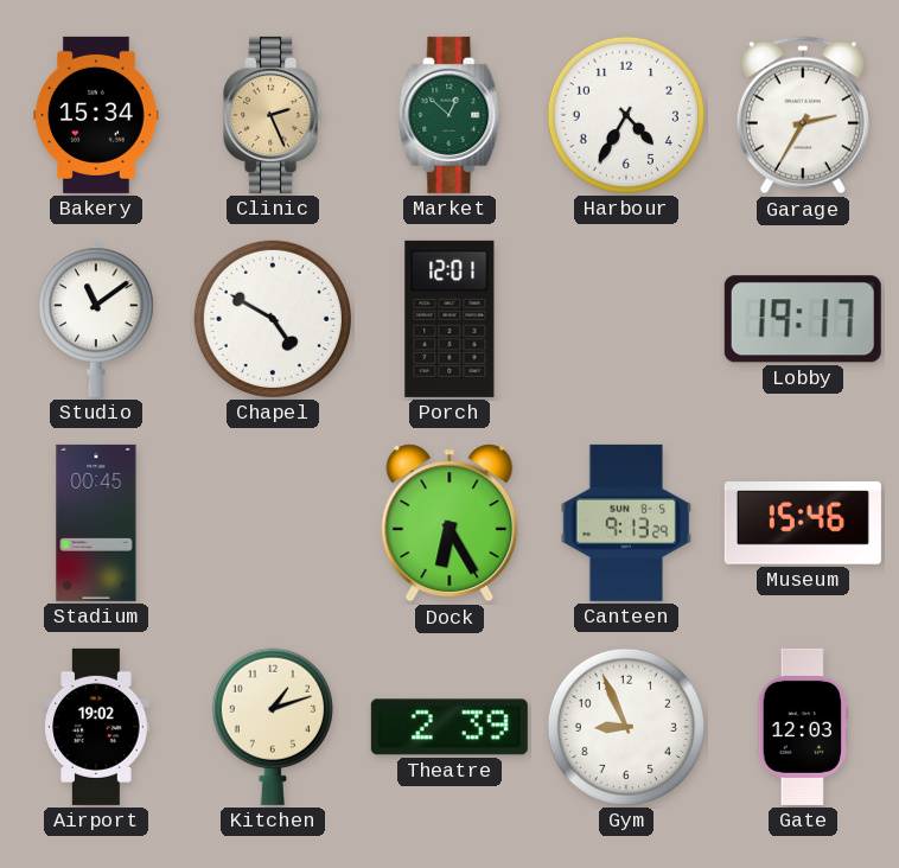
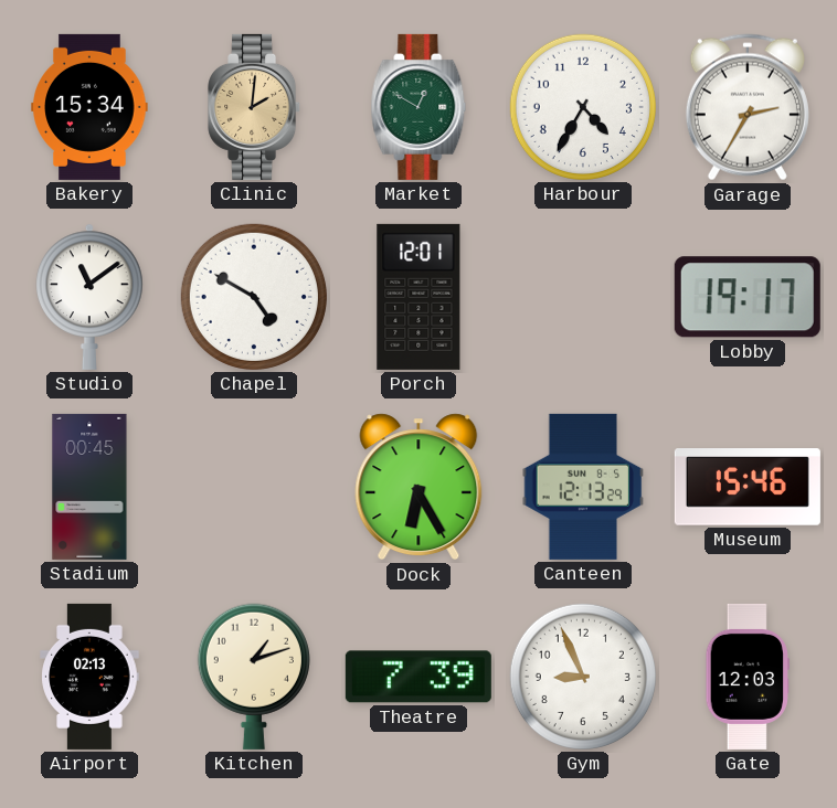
Clinic: 2:26 -> 2:01
Market: 12:52 -> 12:50
Canteen: 9:13 -> 12:13
Airport: 19:02 -> 02:13
Theatre: 2:39 -> 7:39
